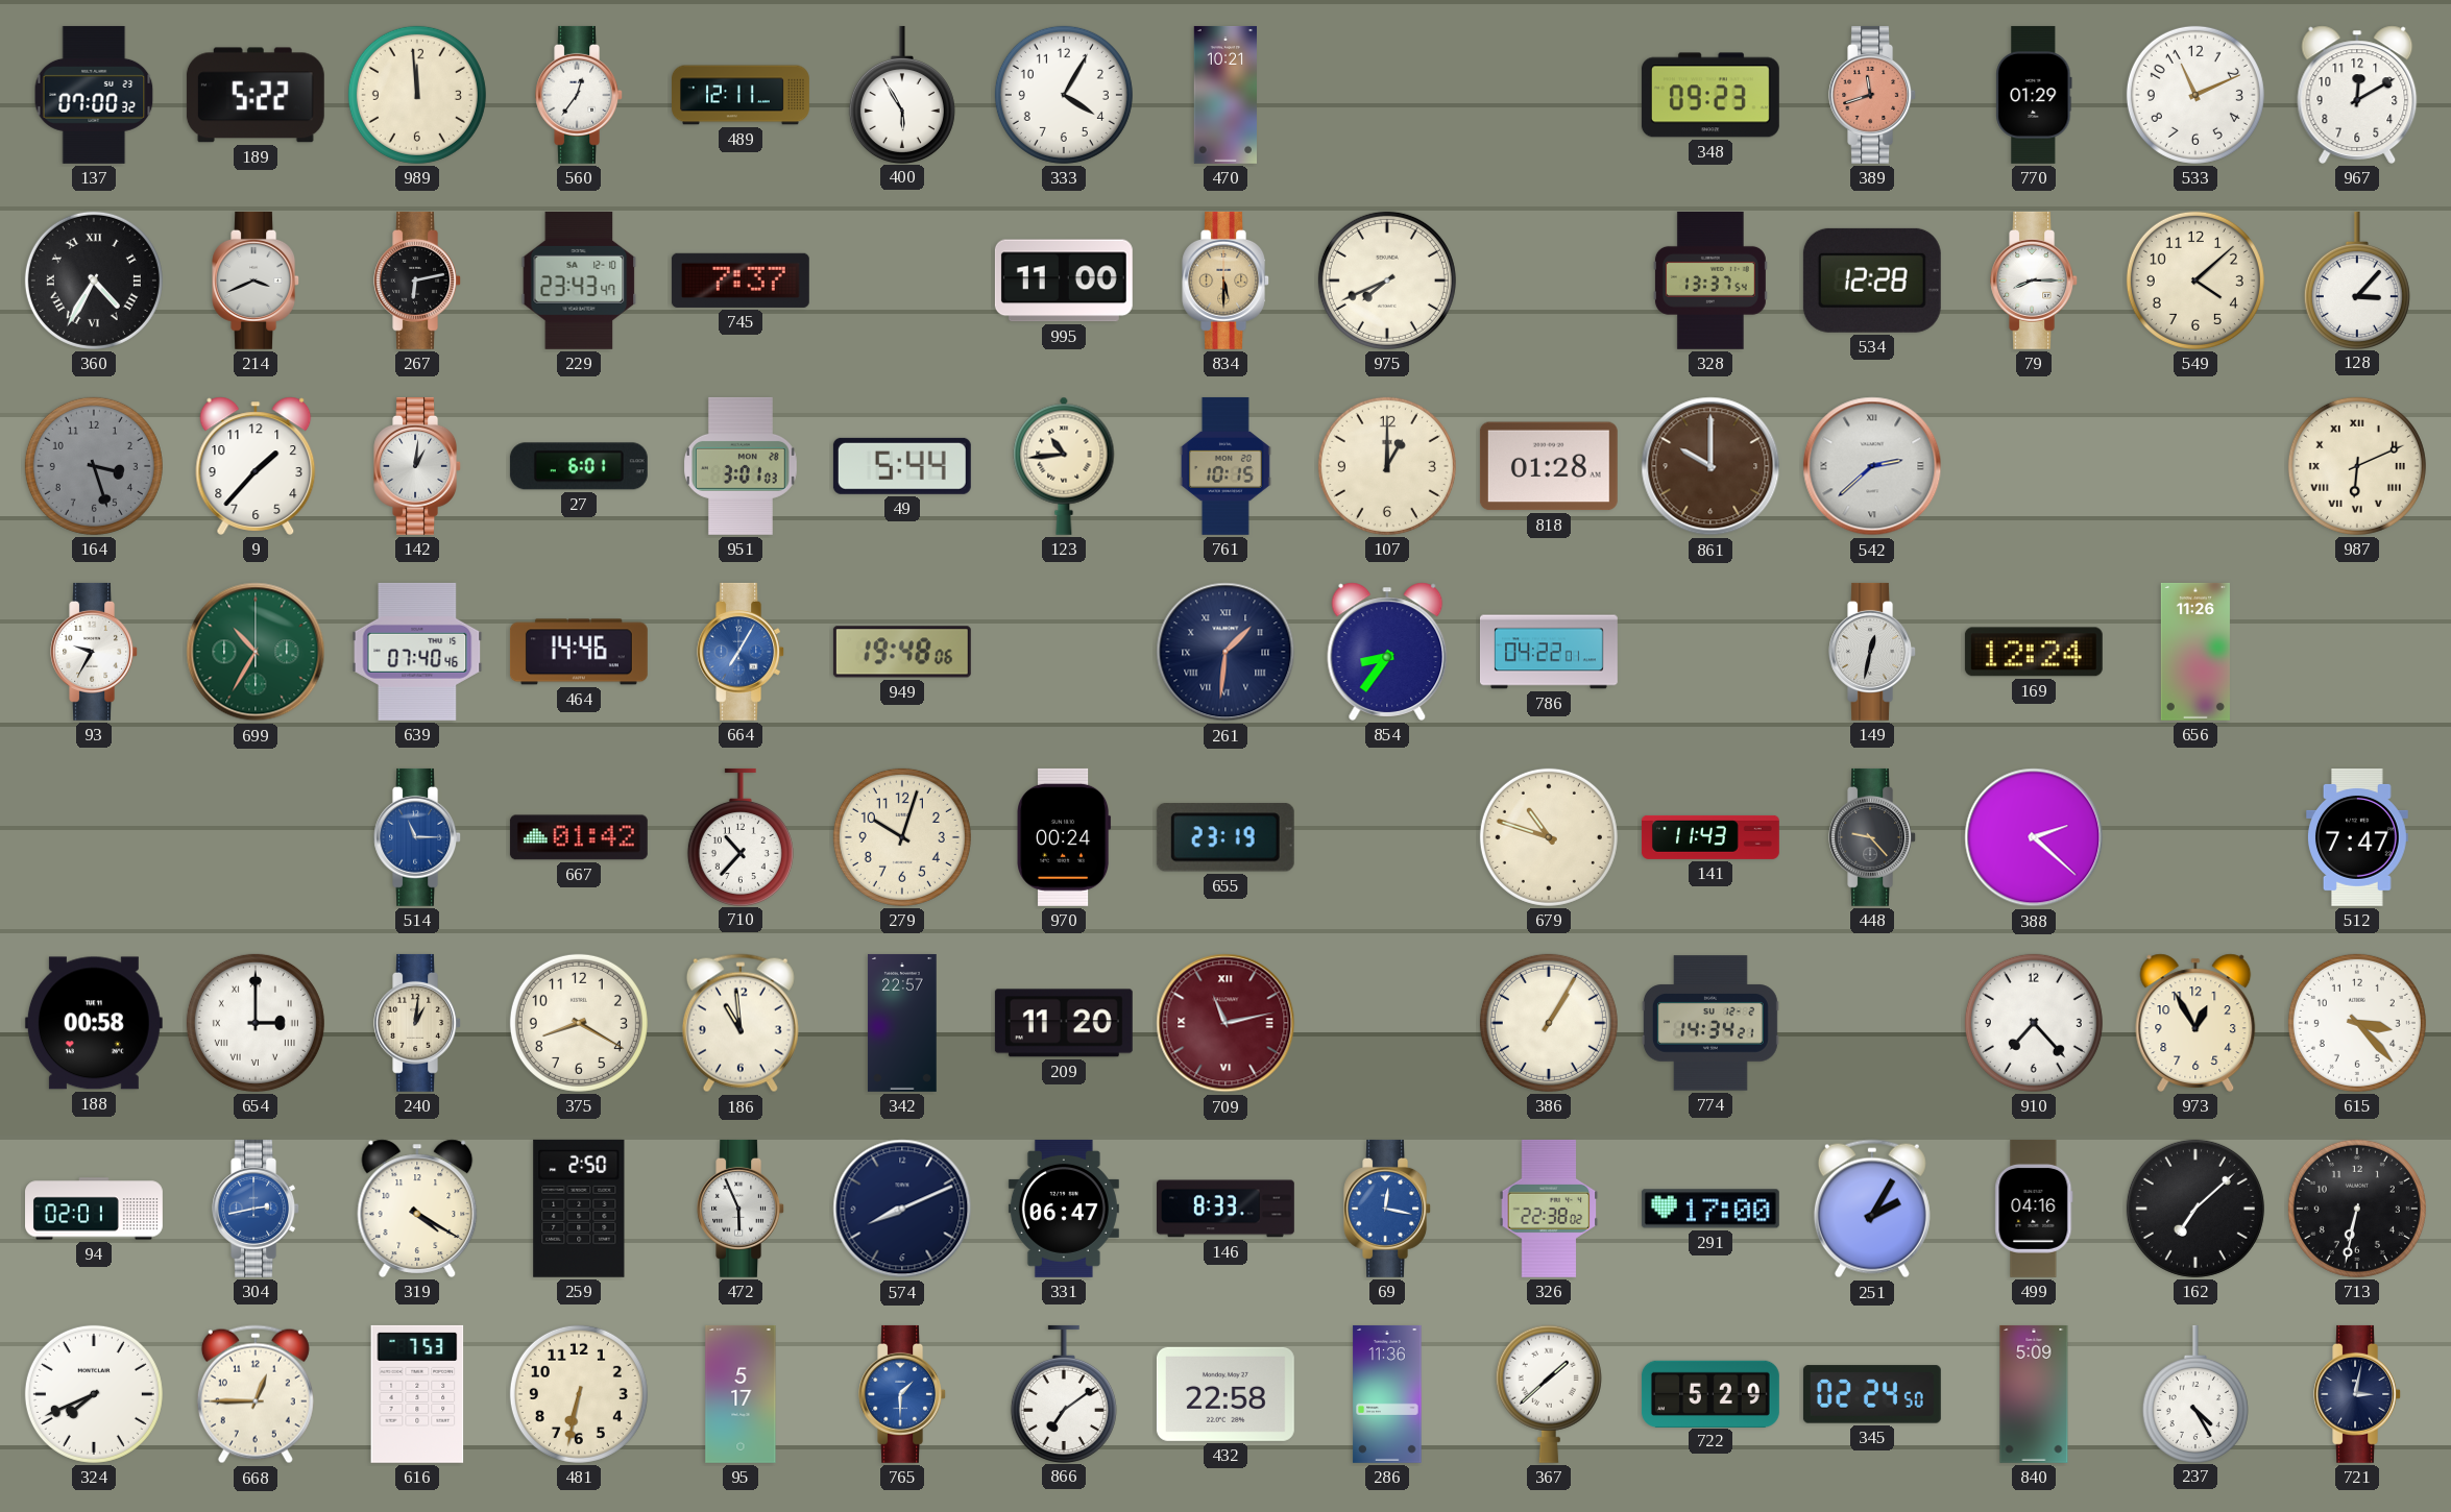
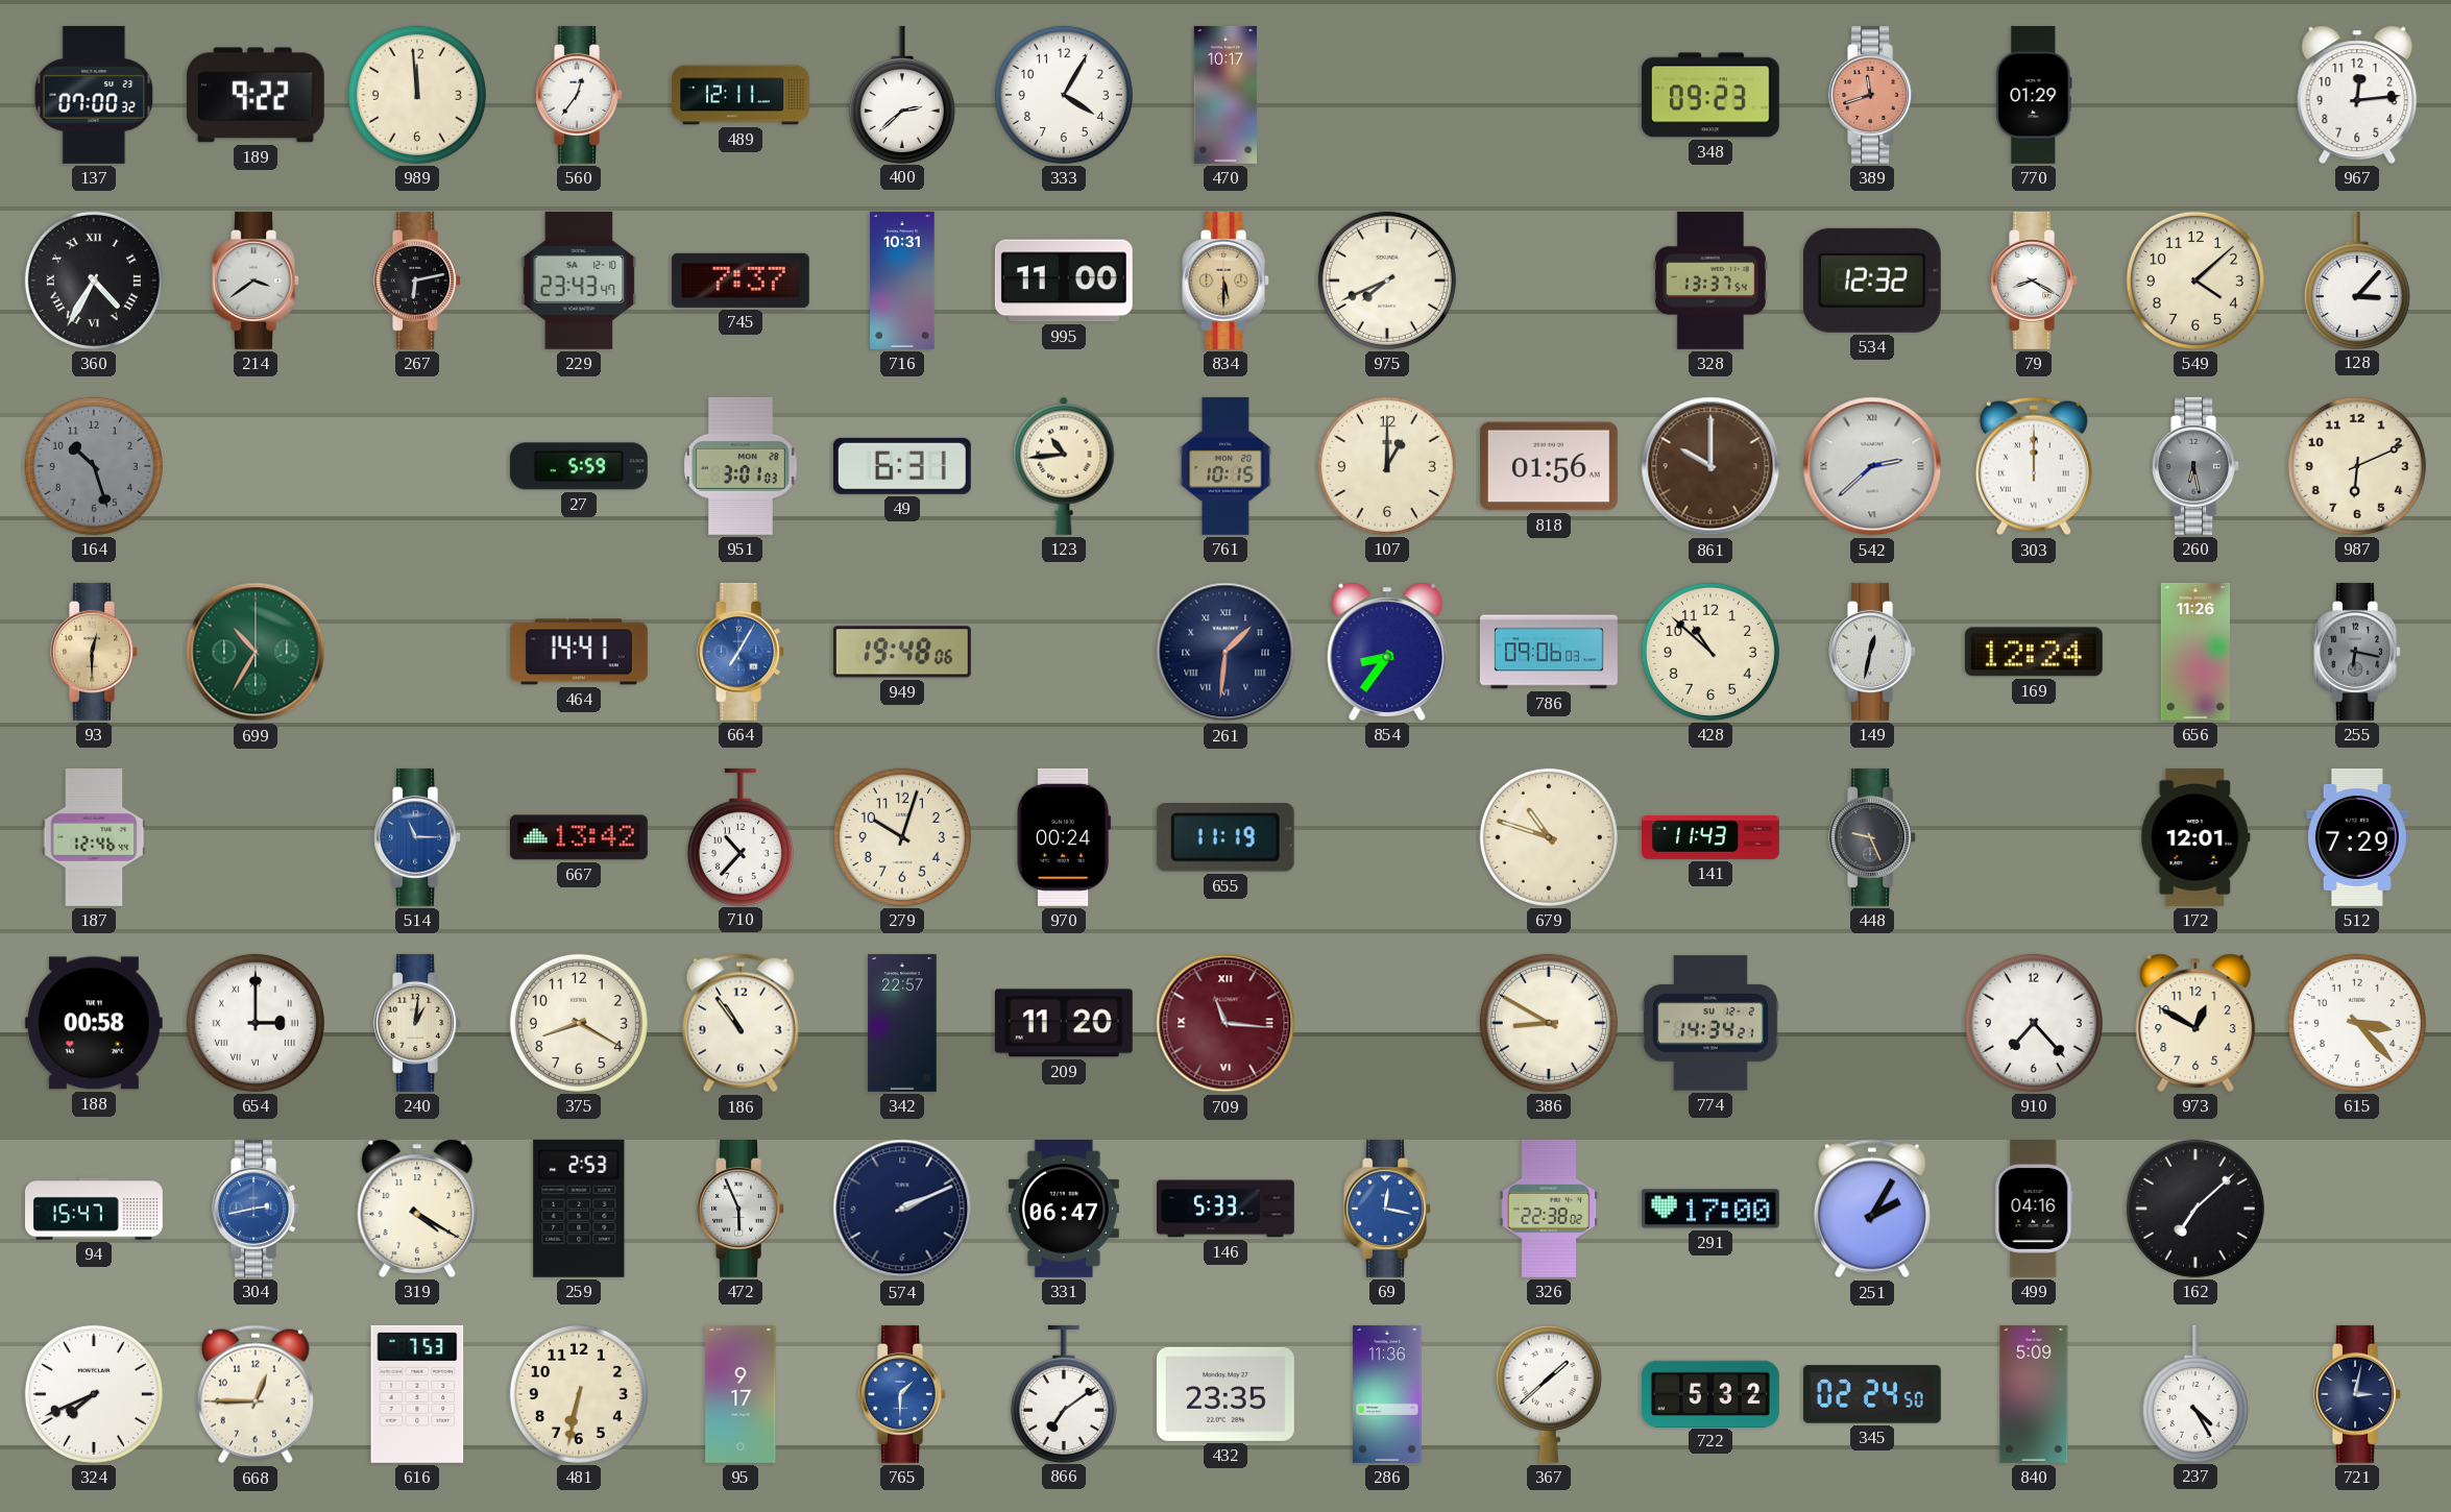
189: 5:22 -> 9:22
400: 5:55 -> 2:38
470: 10:21 -> 10:17
533: 11:11 -> none
967: 12:10 -> 12:14
214: 3:41 -> 3:39
716: none -> 10:31
534: 12:28 -> 12:32
79: 8:15 -> 8:20
164: 3:27 -> 10:27
9: 1:37 -> none
142: 1:01 -> none
27: 6:01 -> 5:59
49: 5:44 -> 6:31
818: 01:28 -> 01:56
303: none -> 12:00
260: none -> 6:28
987 numerals: Roman -> Arabic
93: 9:35 -> 12:30
93 dial: white -> champagne
639: 07:40 -> none
464: 14:46 -> 14:41
786: 04:22 -> 09:06
428: none -> 10:52
255: none -> 6:17
187: none -> 12:46
667: 01:42 -> 13:42
655: 23:19 -> 11:19
448: 9:23 -> 9:26
388: 2:22 -> none
172: none -> 12:01
512: 7:47 -> 7:29
186: 10:59 -> 10:54
709: 11:13 -> 11:16
386: 1:05 -> 8:50
973: 12:55 -> 12:50
94: 02:01 -> 15:47
259: 2:50 -> 2:53
574: 8:11 -> 2:11
146: 8:33 -> 5:33
713: 6:32 -> none
95: 5:17 -> 9:17
432: 22:58 -> 23:35
722: 5:29 -> 5:32
